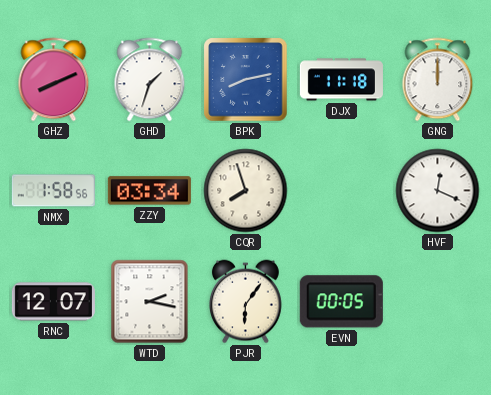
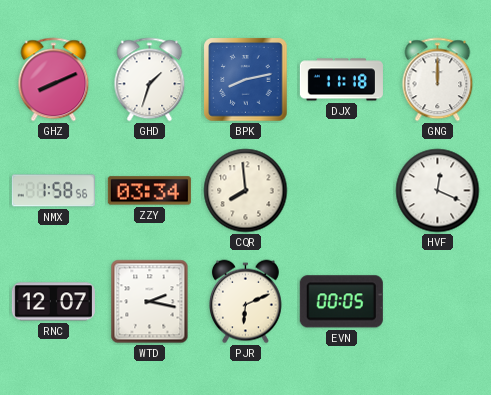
CQR: 7:57 -> 7:59
PJR: 6:06 -> 6:11
